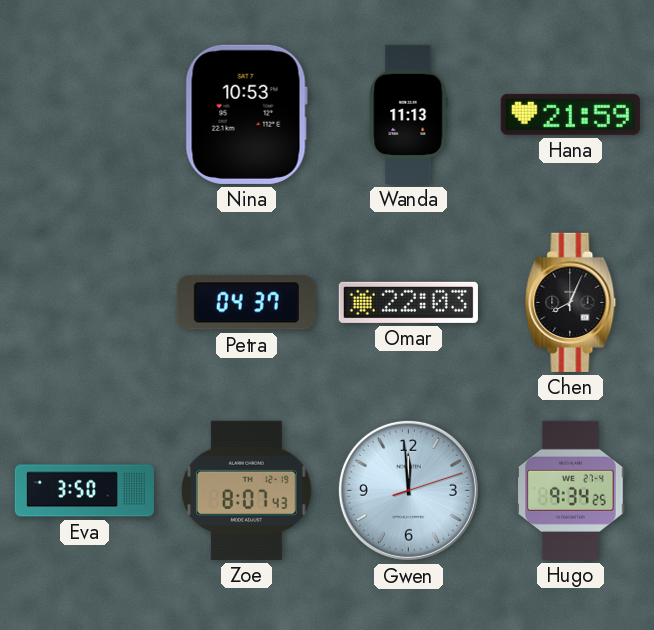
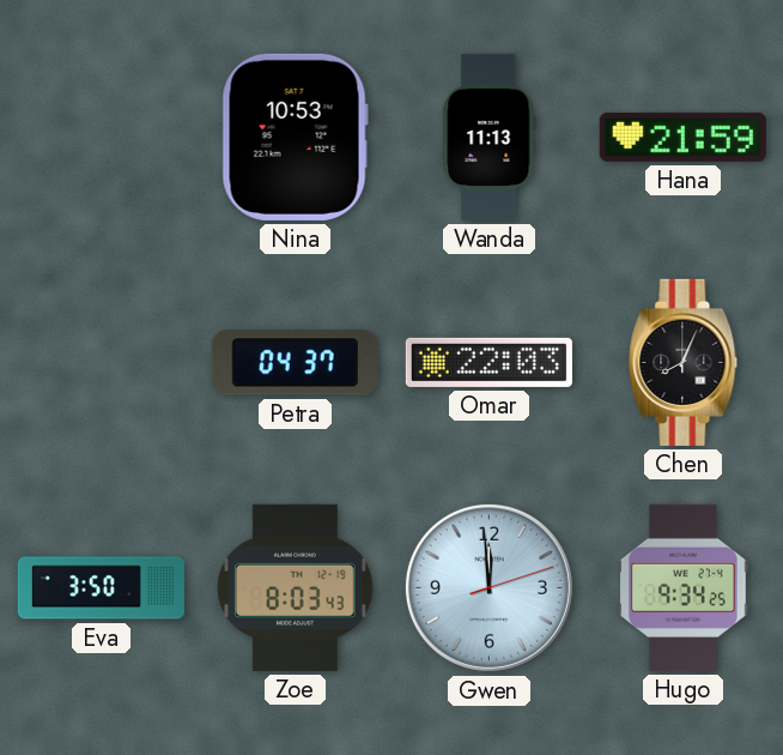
Zoe: 8:07 -> 8:03
